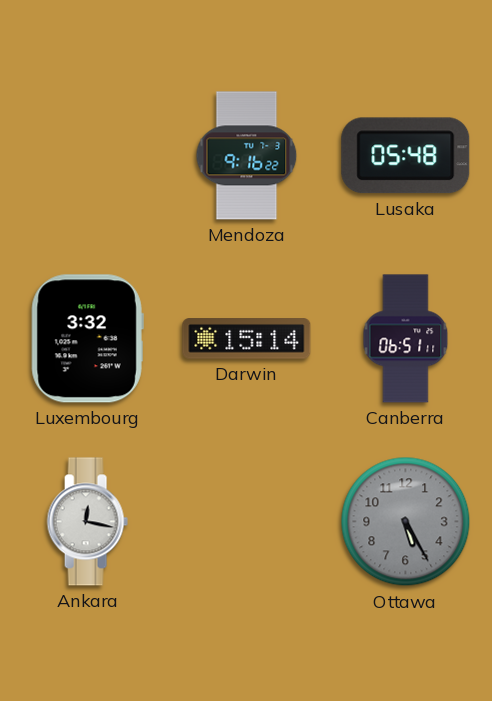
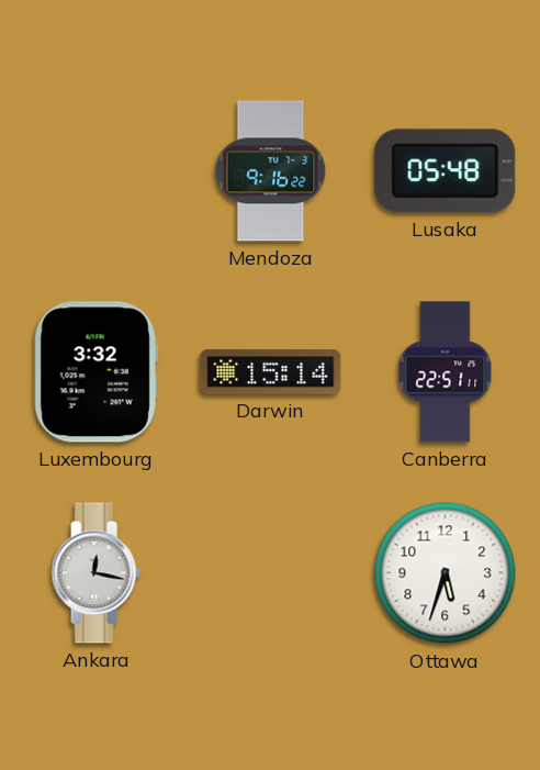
Canberra: 06:51 -> 22:51
Ottawa: 5:25 -> 5:33
Ottawa dial: grey -> white
